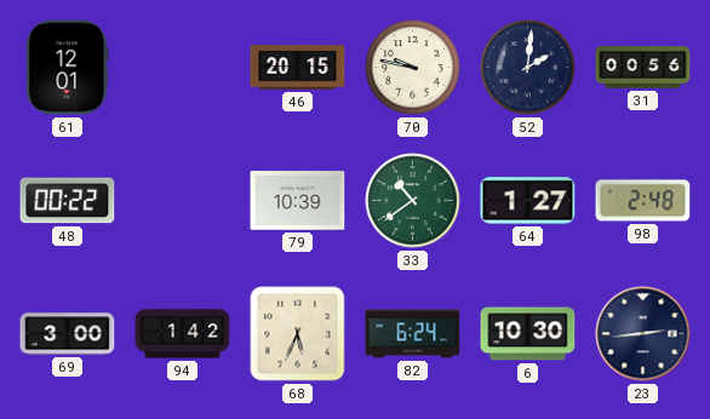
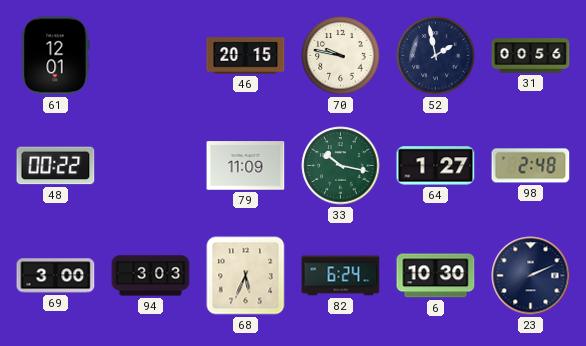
52: 2:01 -> 1:58
79: 10:39 -> 11:09
33: 10:39 -> 10:17
94: 1:42 -> 3:03
23: 2:44 -> 2:11
